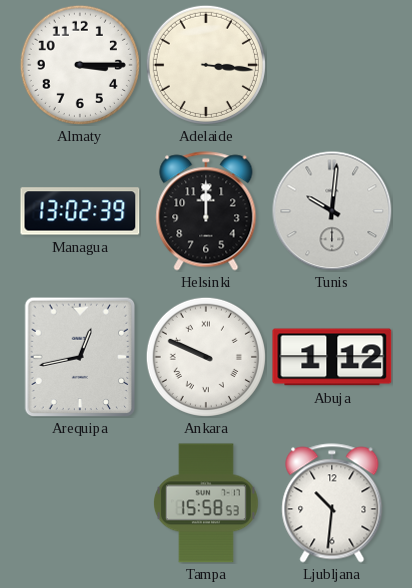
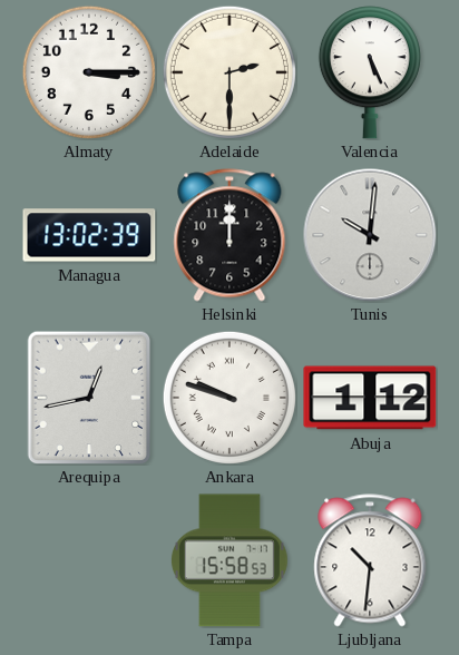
Adelaide: 3:16 -> 2:30
Valencia: none -> 5:26
Ankara: 9:49 -> 9:48
